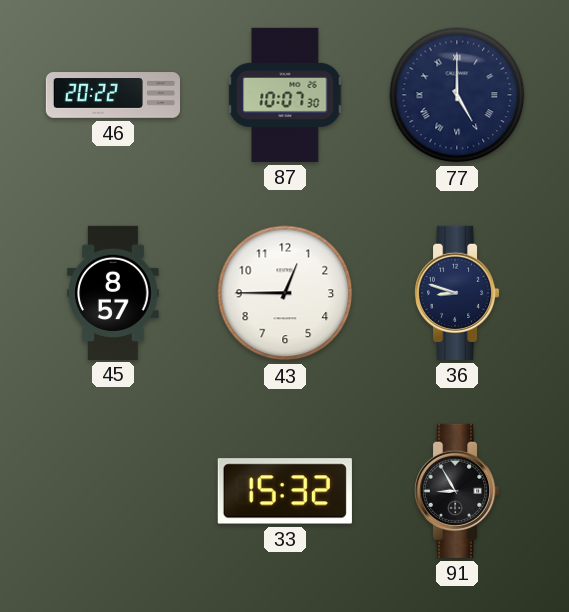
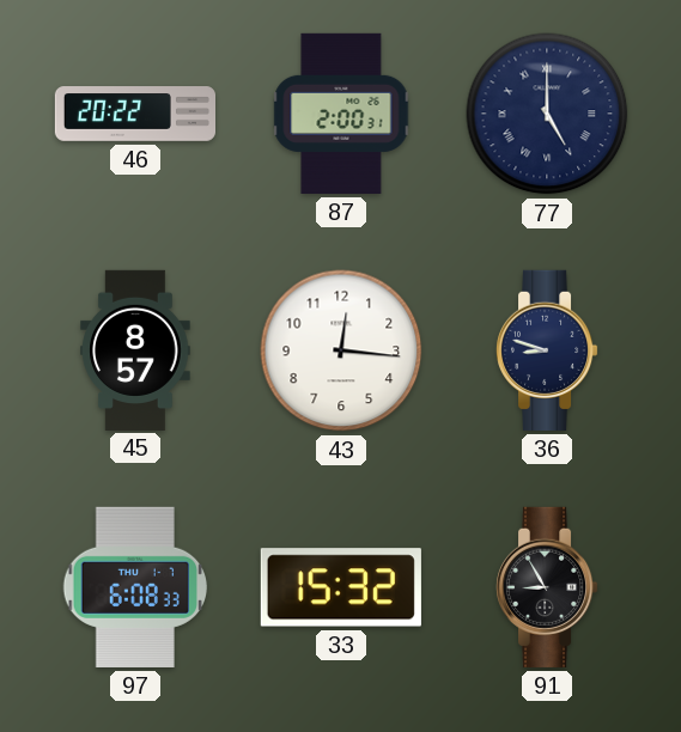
87: 10:07 -> 2:00
43: 12:45 -> 12:16
97: none -> 6:08
